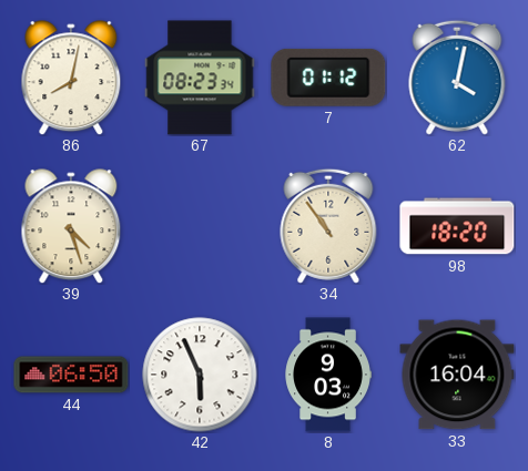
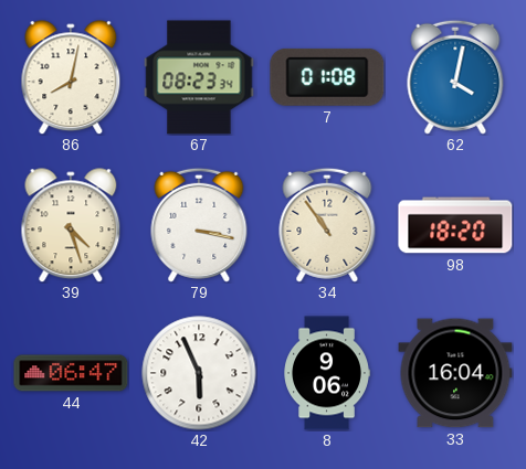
7: 01:12 -> 01:08
79: none -> 3:17
44: 06:50 -> 06:47
8: 9:03 -> 9:06
